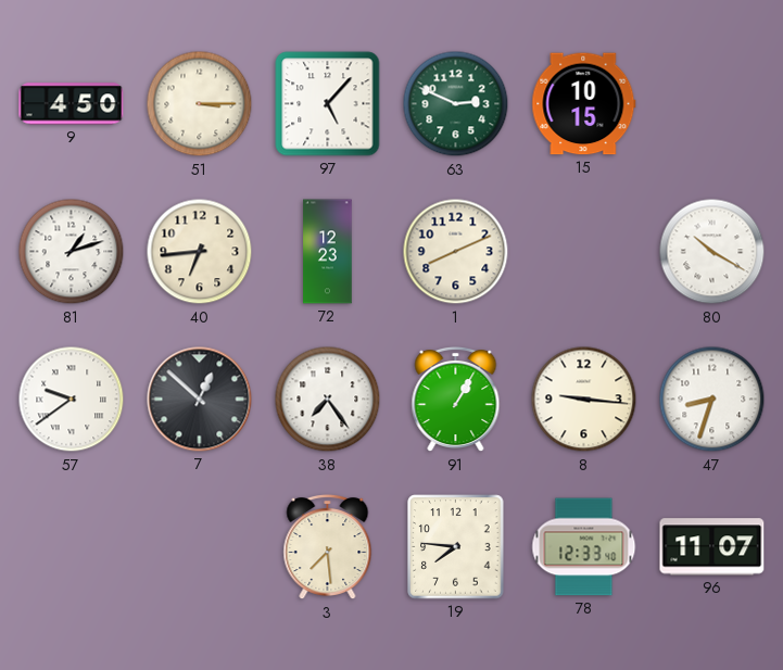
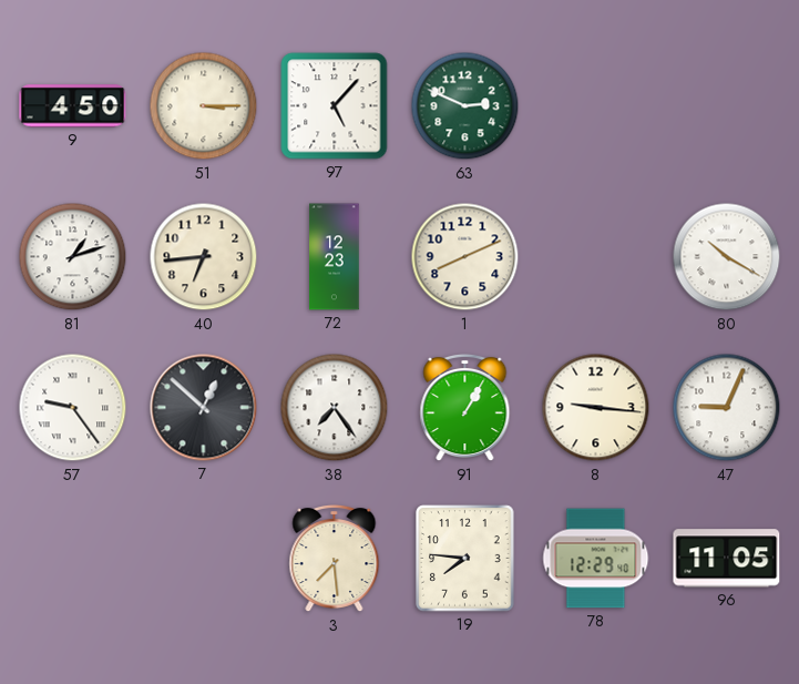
15: 10:15 -> none
57: 9:39 -> 9:24
47: 8:33 -> 9:04
78: 12:33 -> 12:29
96: 11:07 -> 11:05
